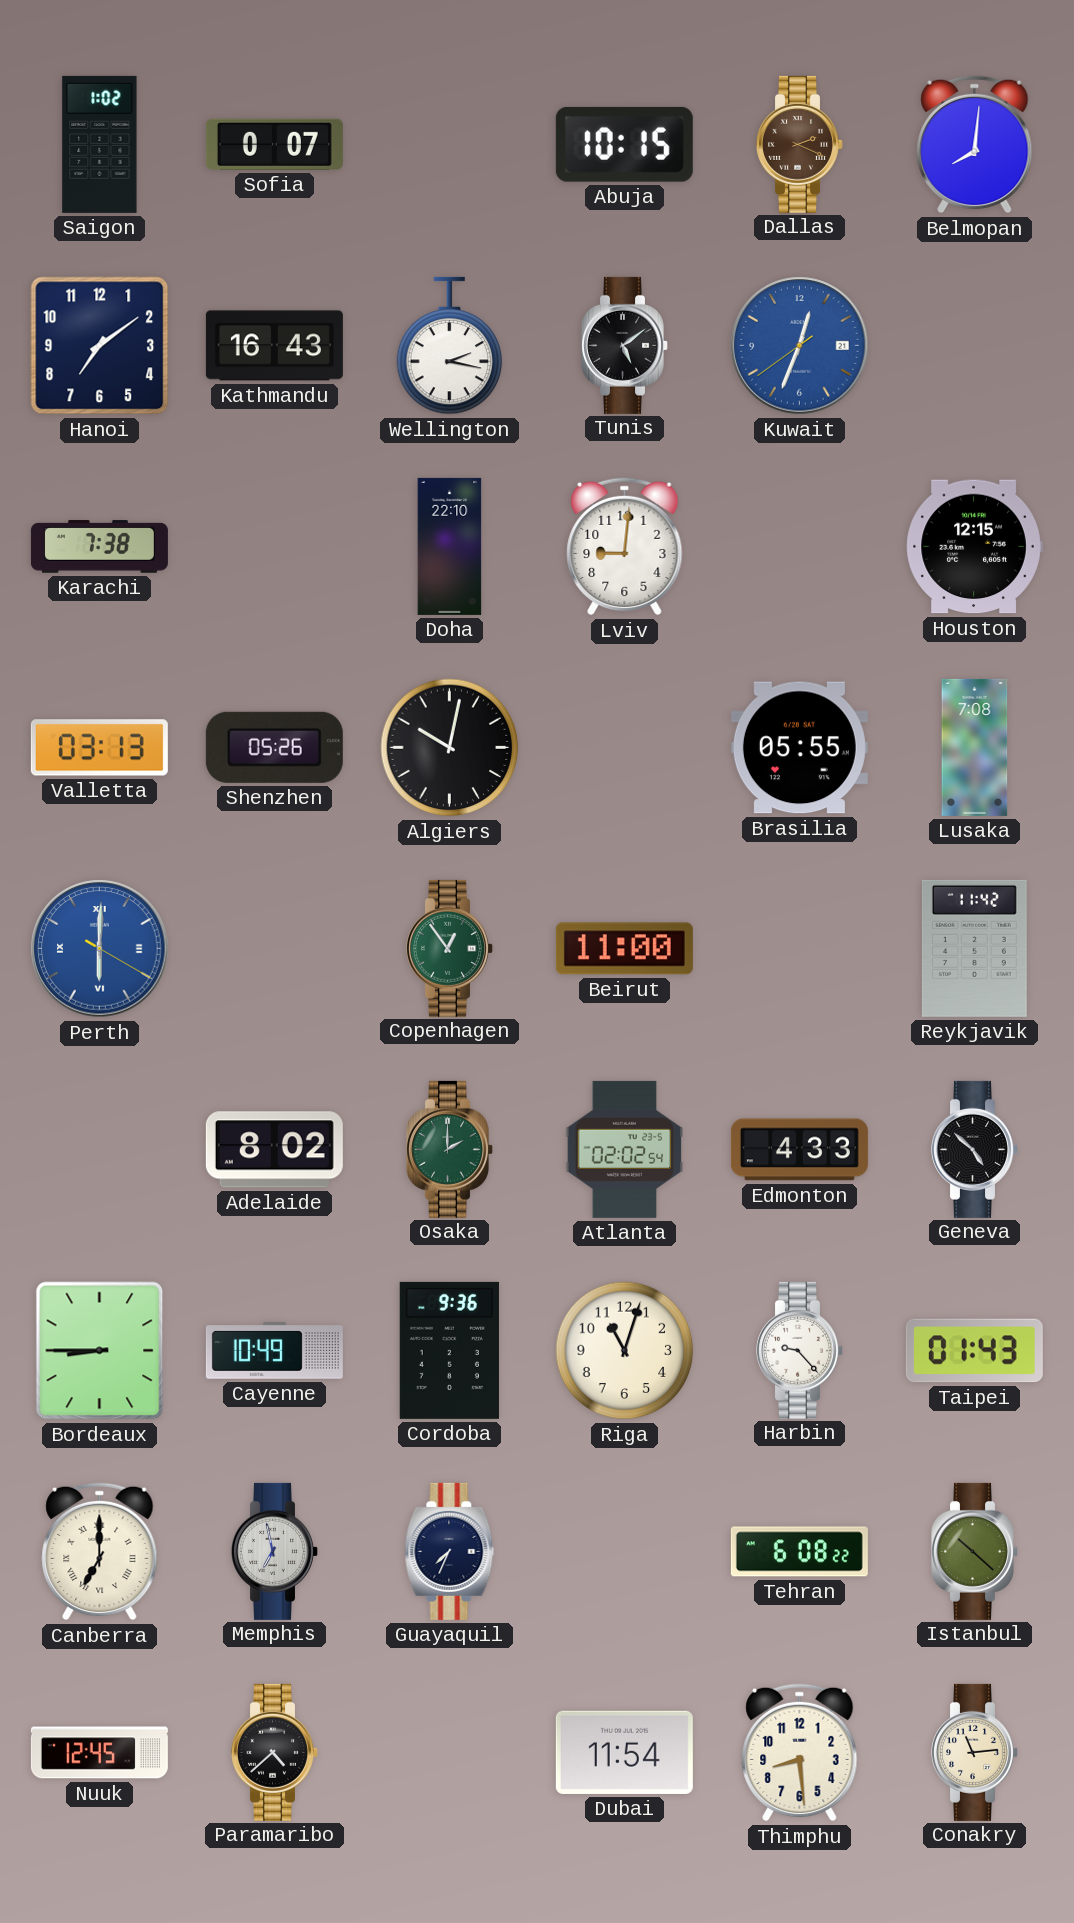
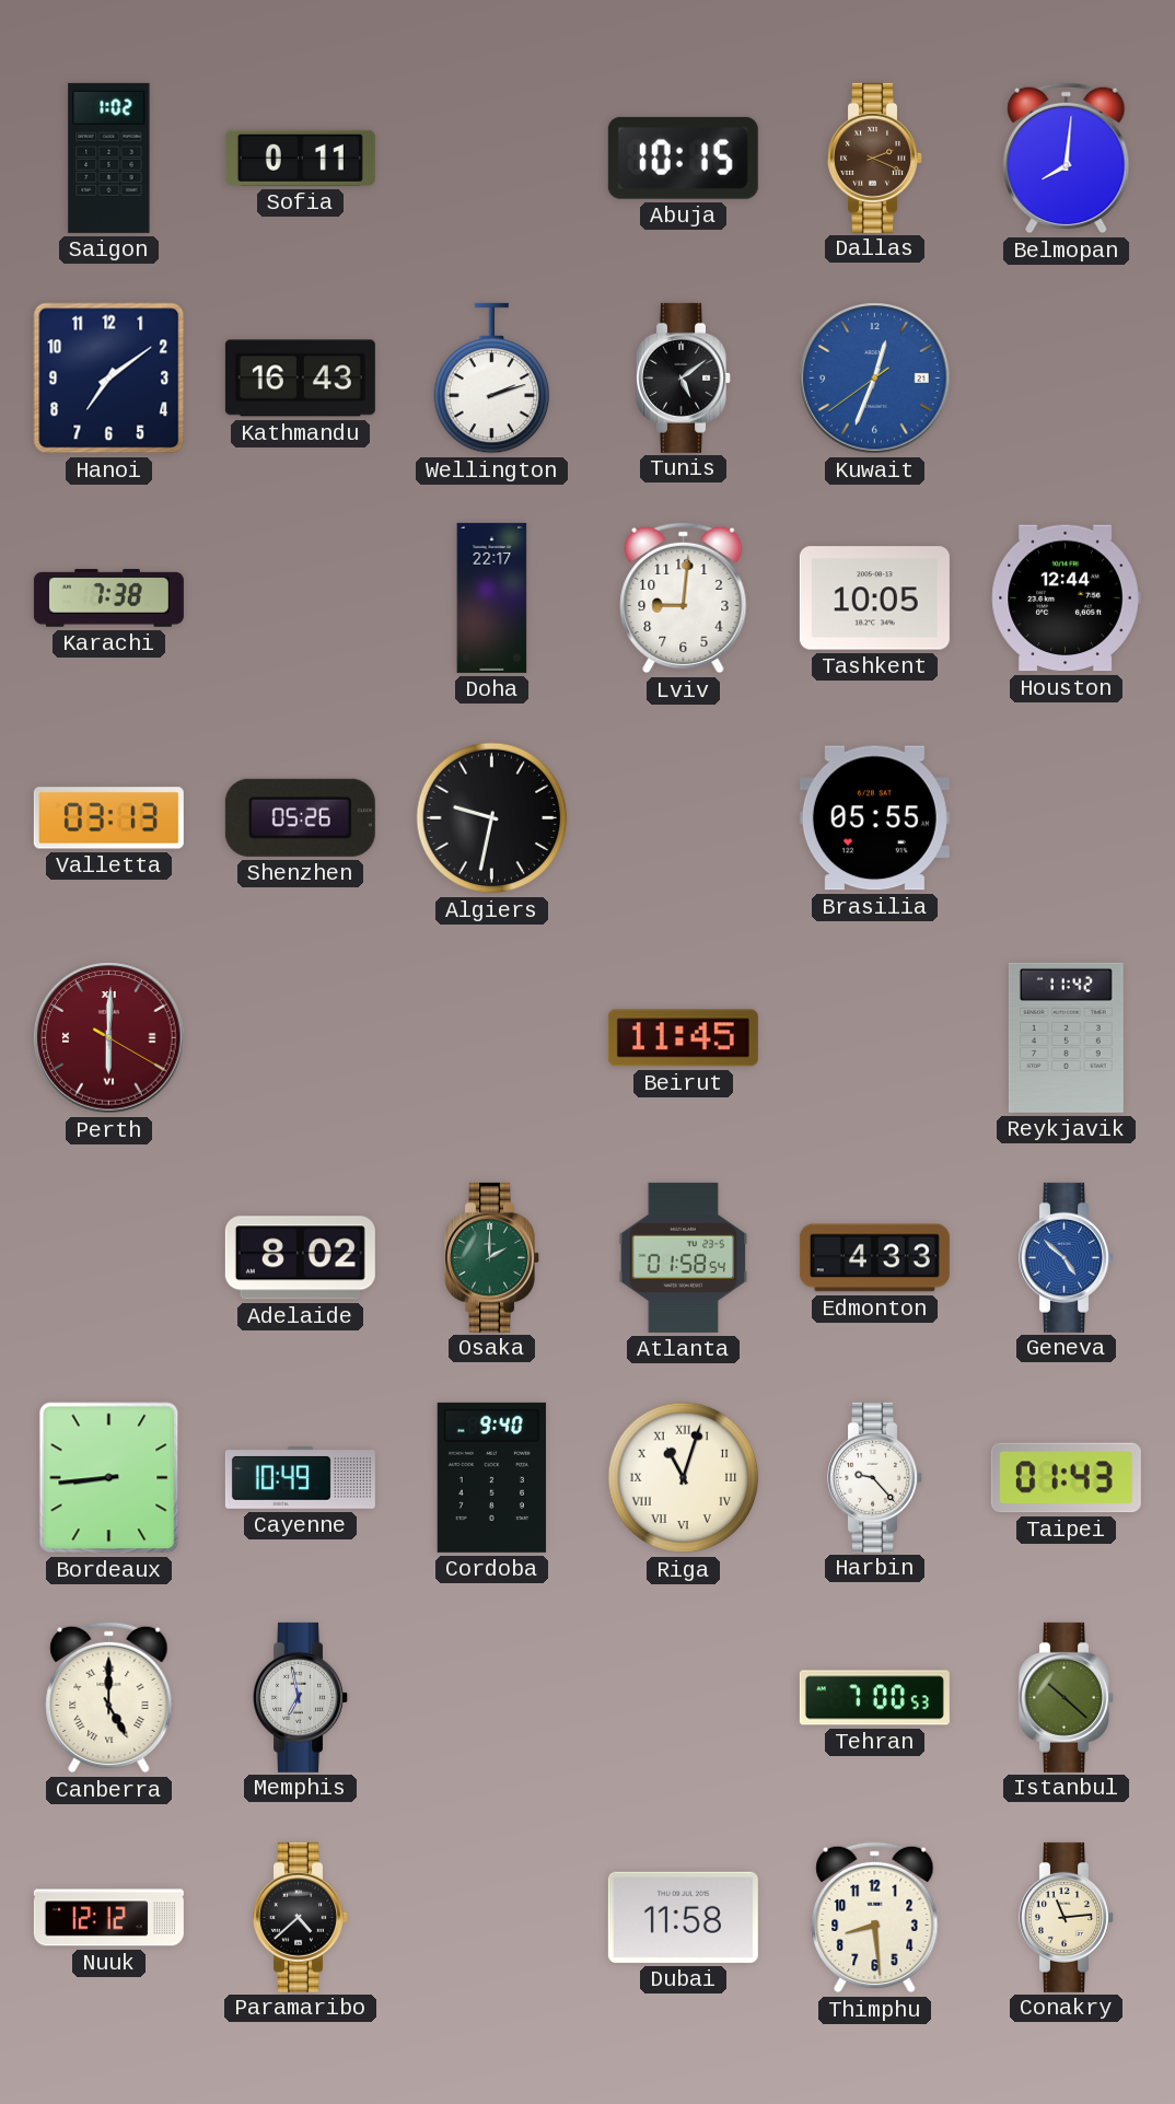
Sofia: 0:07 -> 0:11
Wellington: 2:17 -> 2:12
Doha: 22:10 -> 22:17
Tashkent: none -> 10:05
Houston: 12:15 -> 12:44
Algiers: 10:02 -> 9:32
Lusaka: 7:08 -> none
Perth dial: blue -> burgundy
Copenhagen: 12:54 -> none
Beirut: 11:00 -> 11:45
Atlanta: 02:02 -> 01:58
Geneva dial: black -> blue
Bordeaux: 8:45 -> 8:44
Cordoba: 9:36 -> 9:40
Riga numerals: Arabic -> Roman
Canberra: 7:00 -> 5:00
Guayaquil: 7:34 -> none
Tehran: 6:08 -> 7:00
Nuuk: 12:45 -> 12:12
Dubai: 11:54 -> 11:58
